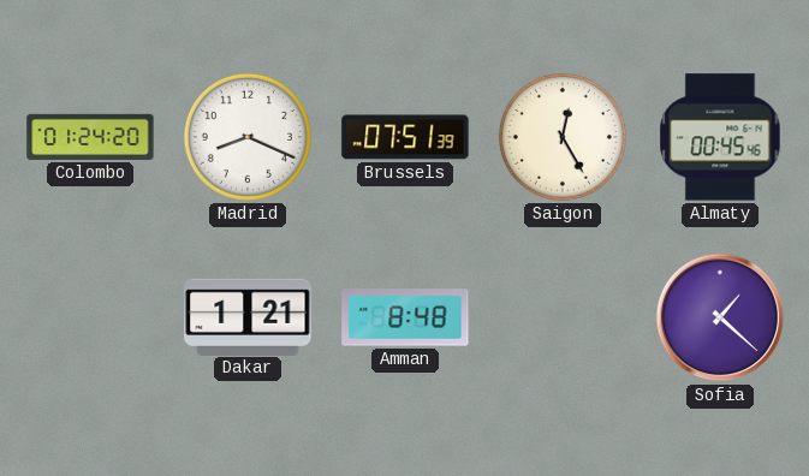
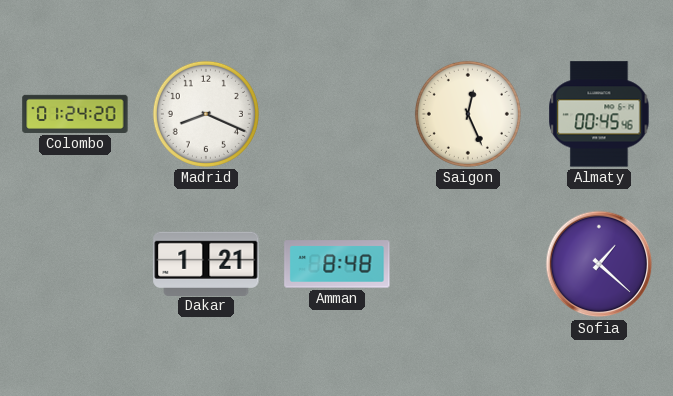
Brussels: 07:51 -> none
Saigon: 12:25 -> 12:26
